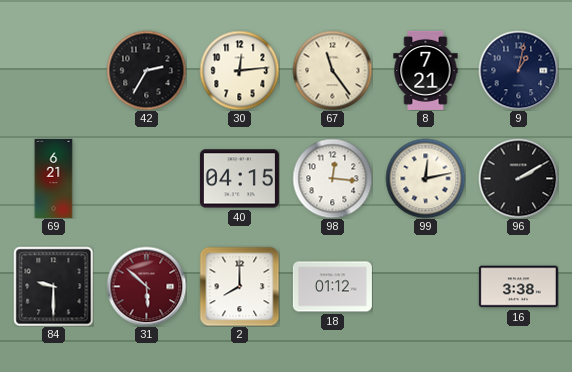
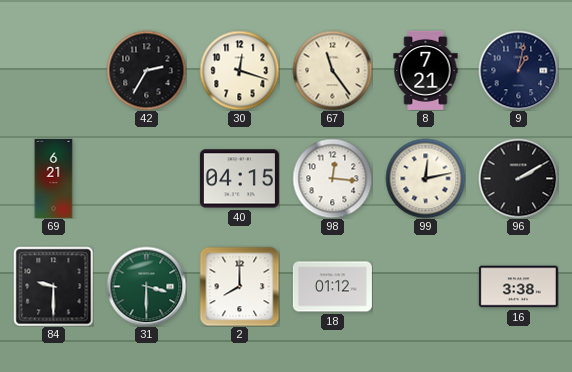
30: 12:14 -> 12:18
31: 5:52 -> 3:30
31 dial: burgundy -> green
